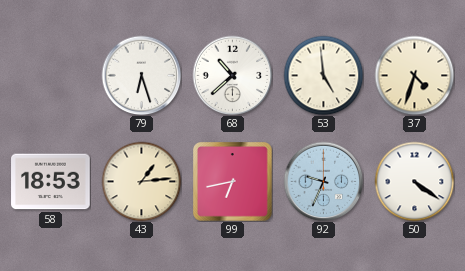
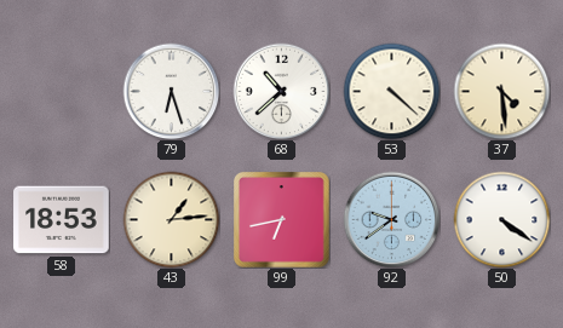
53: 4:59 -> 4:22
37: 4:33 -> 4:29
92: 9:34 -> 9:39
